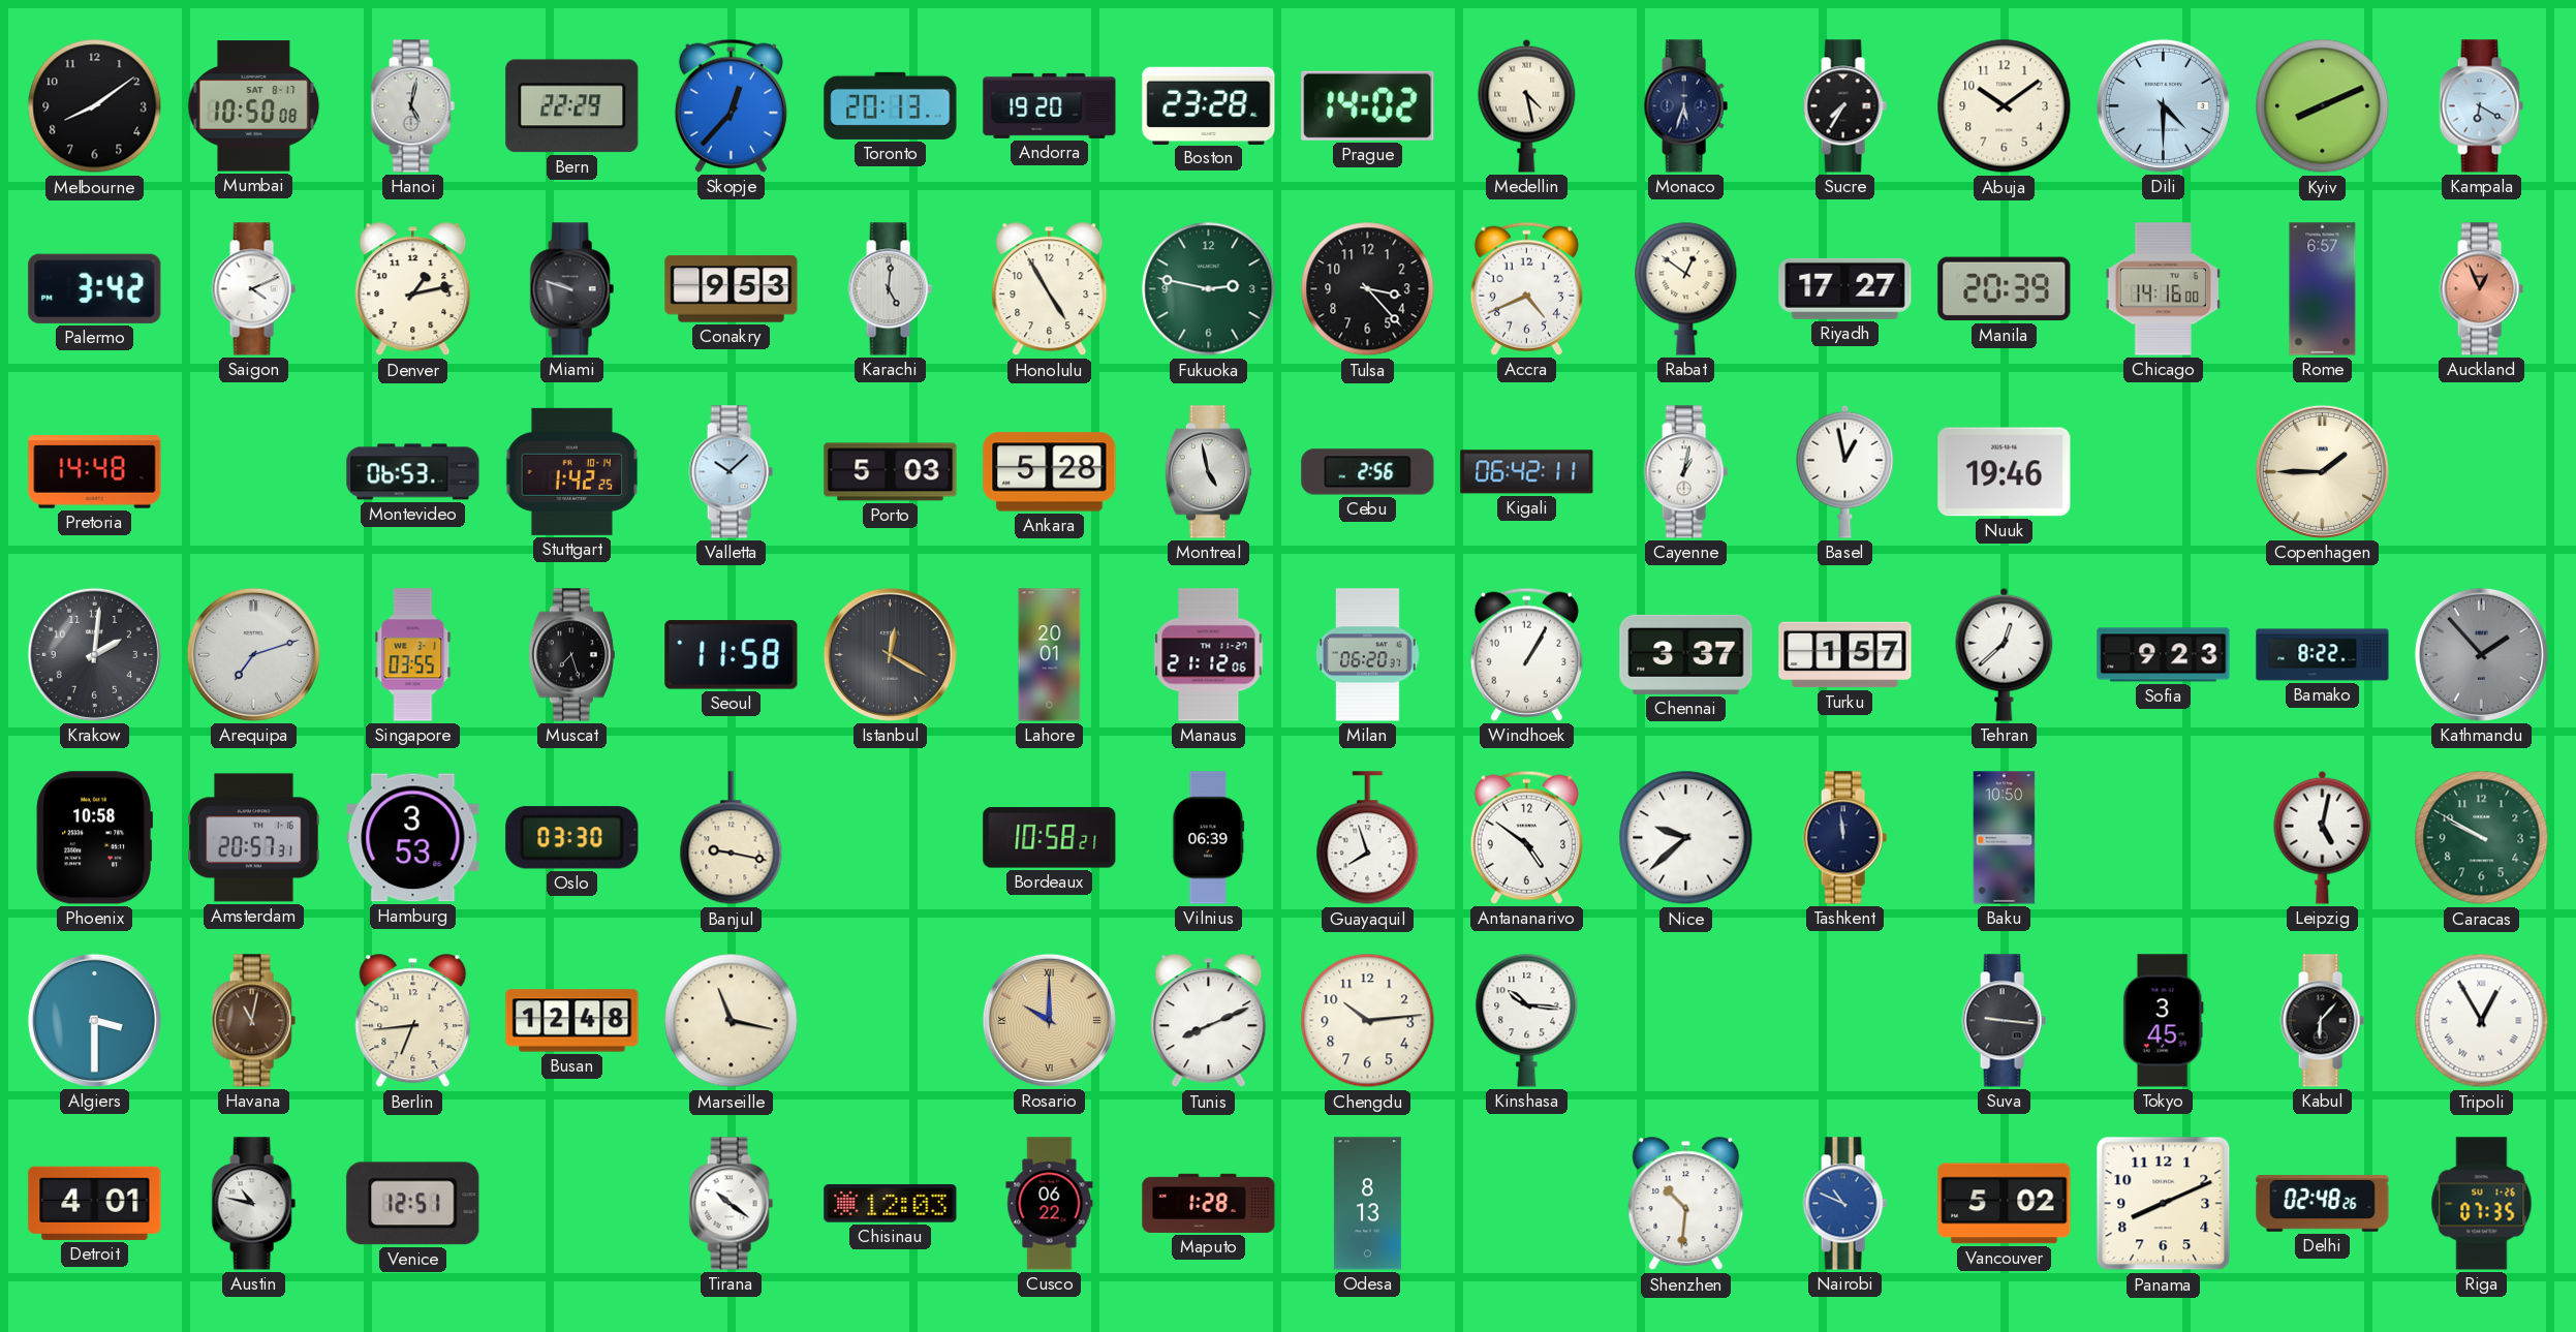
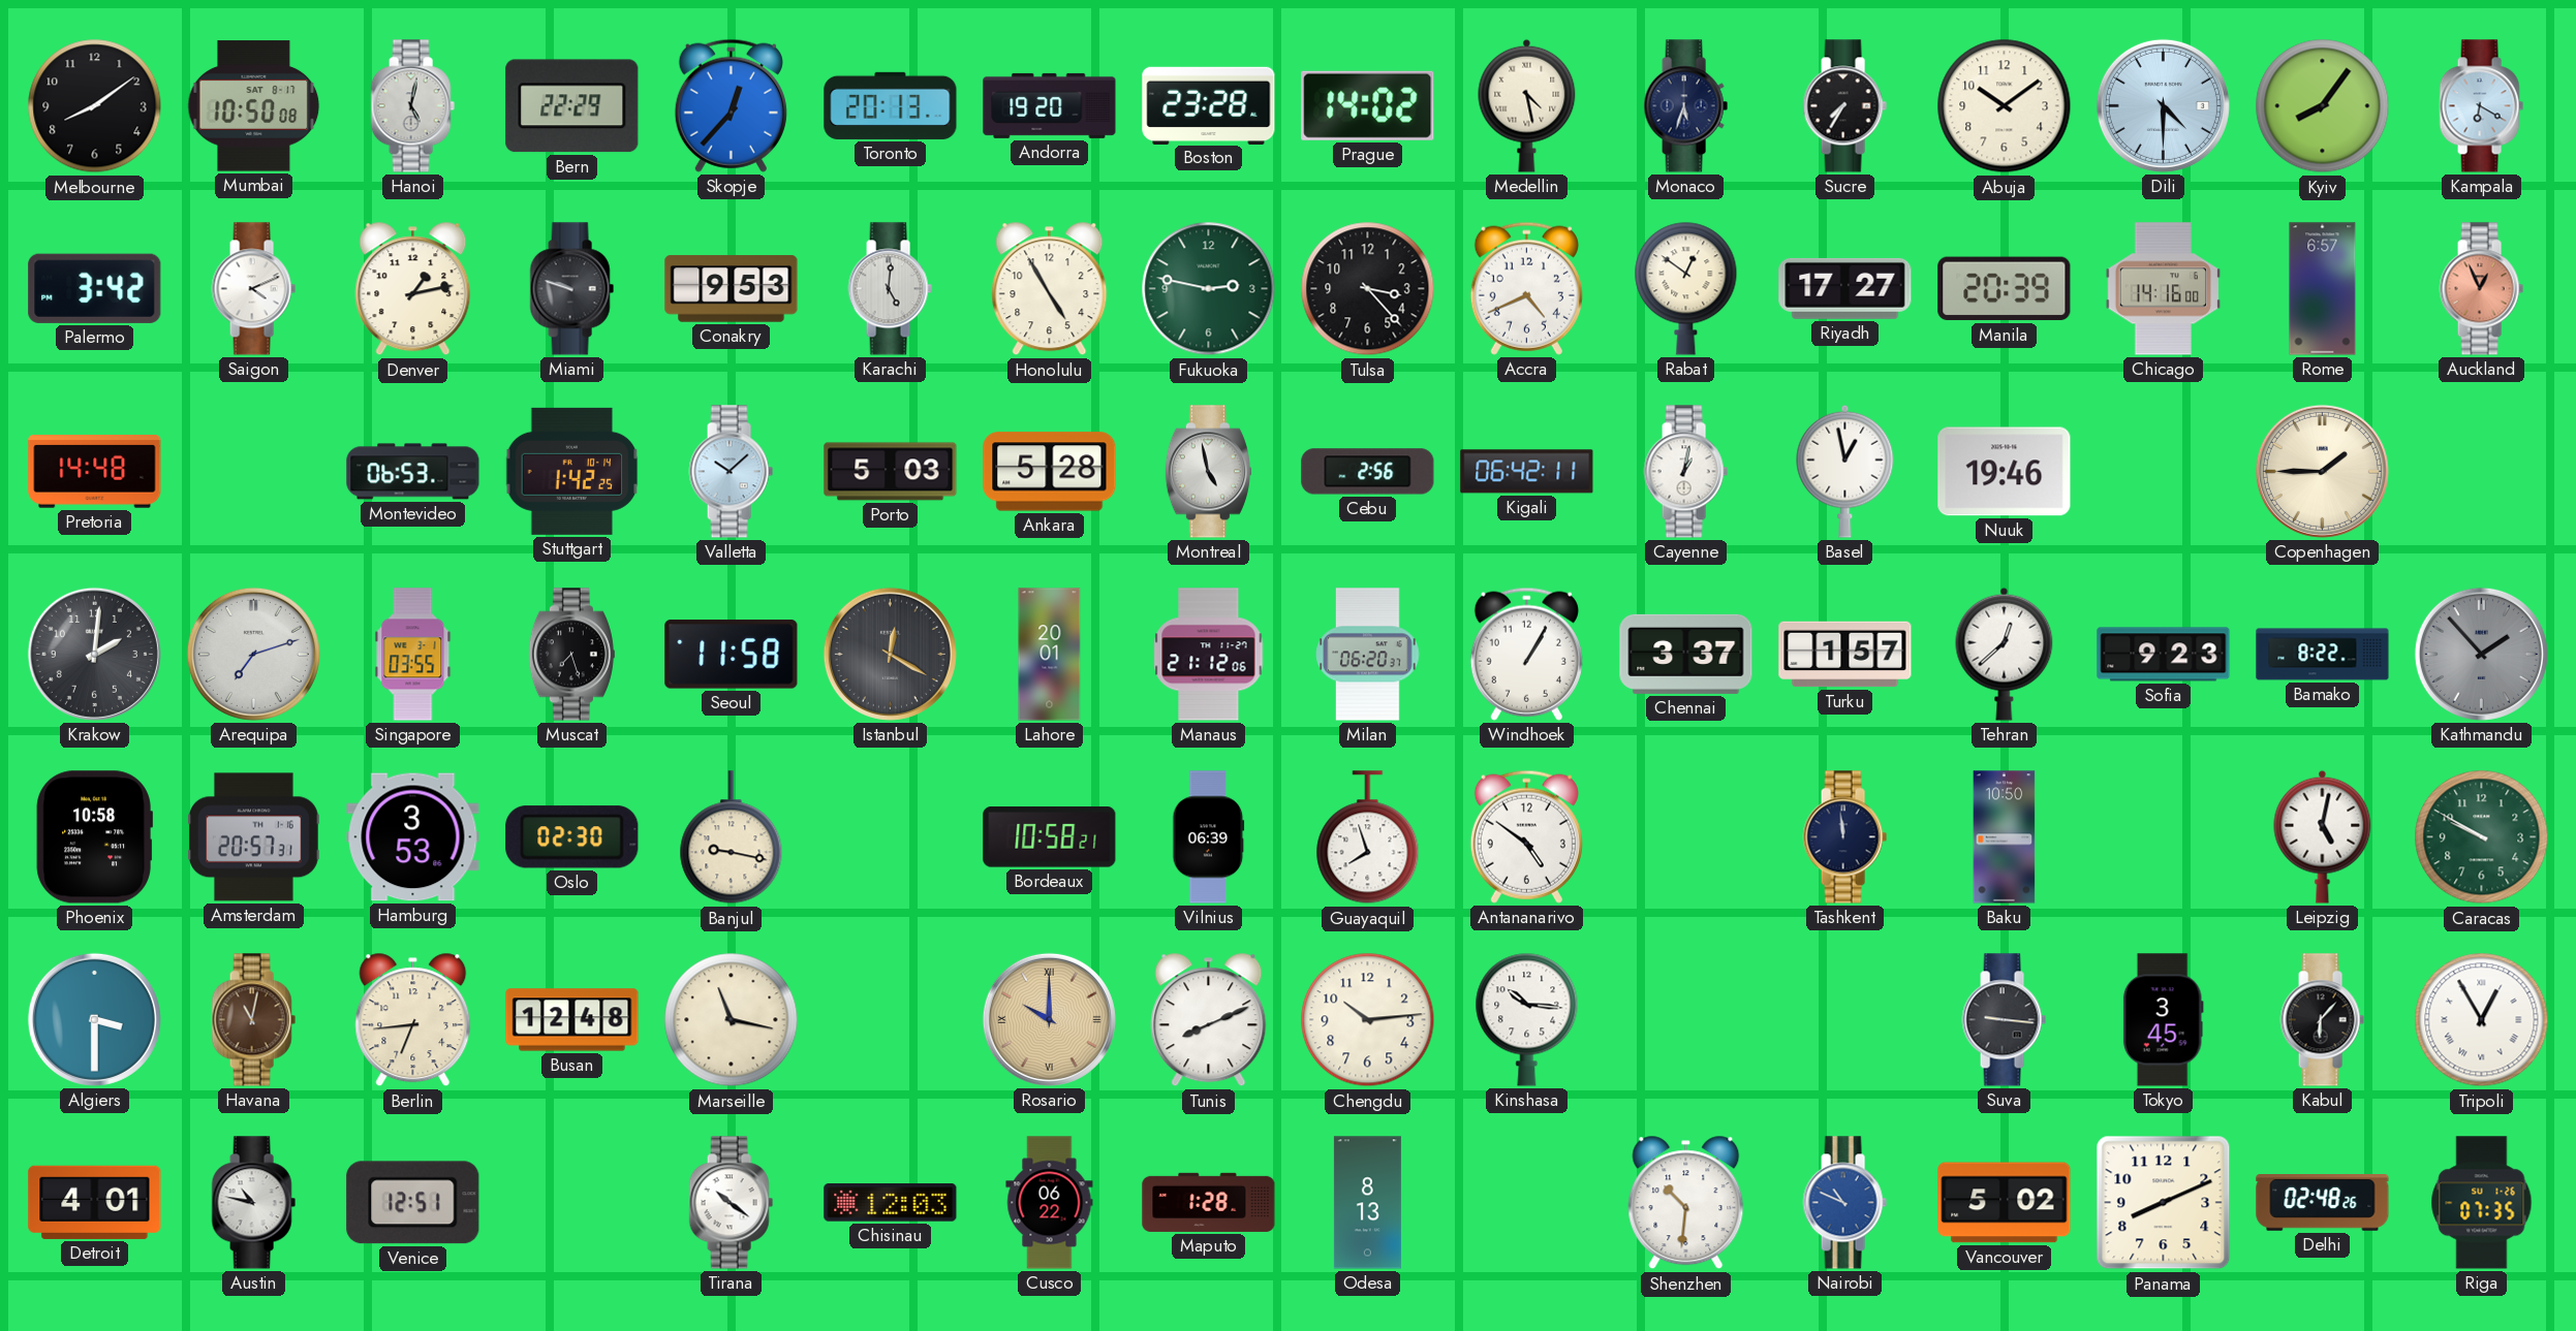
Kyiv: 8:11 -> 8:06
Oslo: 03:30 -> 02:30
Nice: 9:38 -> none
